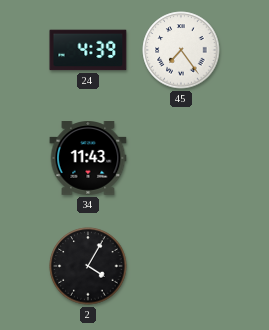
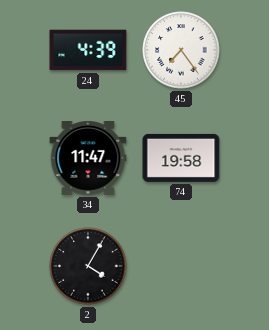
34: 11:43 -> 11:47
74: none -> 19:58
